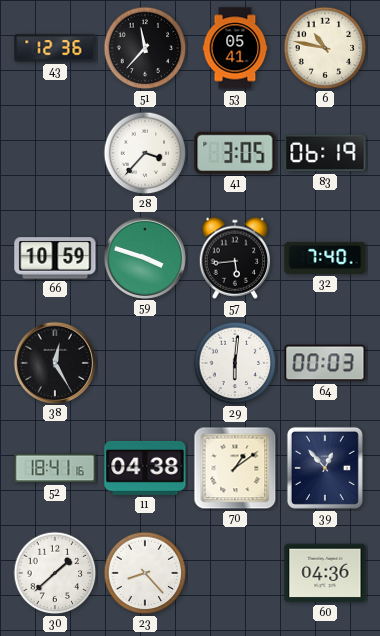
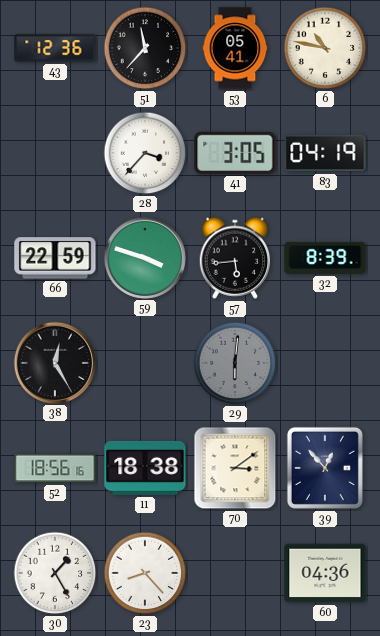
83: 06:19 -> 04:19
66: 10:59 -> 22:59
32: 7:40 -> 8:39
29 dial: white -> grey
64: 00:03 -> none
52: 18:41 -> 18:56
11: 04:38 -> 18:38
70: 1:09 -> 3:09
30: 1:38 -> 1:25
